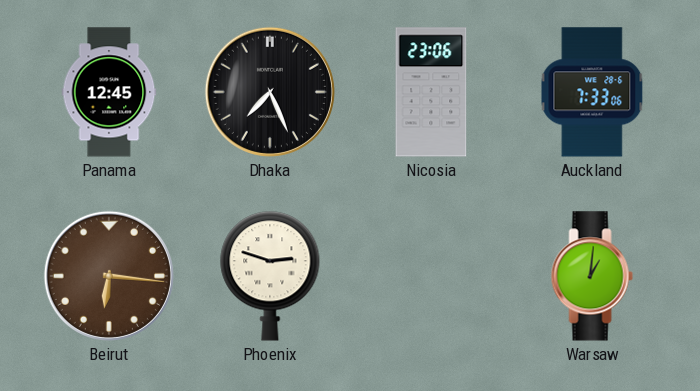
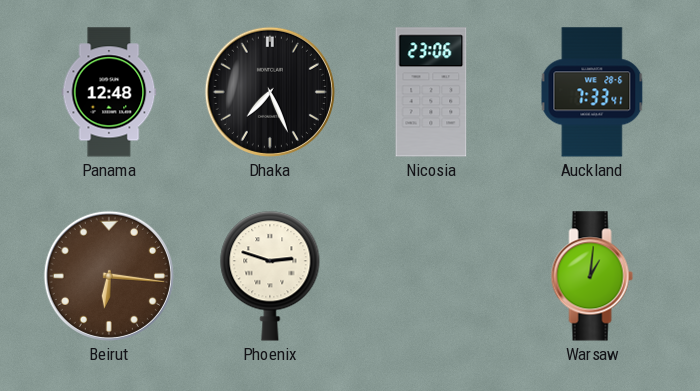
Panama: 12:45 -> 12:48
Auckland: 7:33:06 -> 7:33:41
